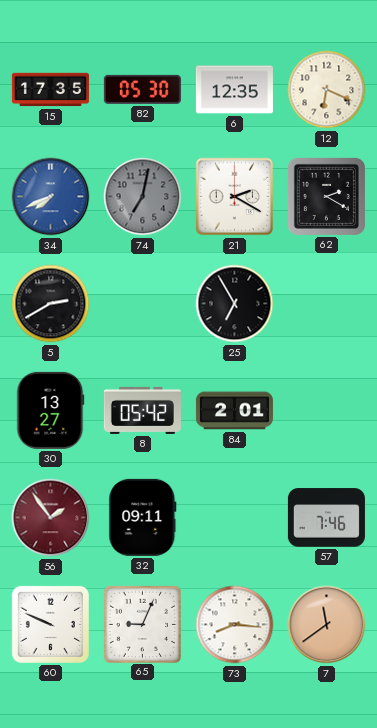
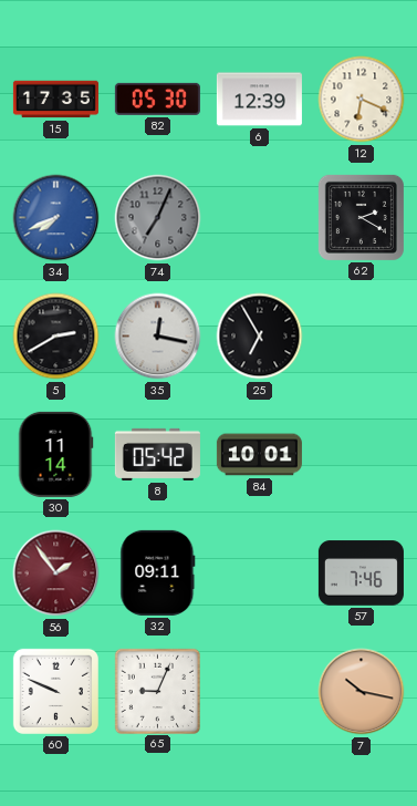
6: 12:35 -> 12:39
74: 7:02 -> 7:04
21: 2:20 -> none
35: none -> 12:17
30: 13:27 -> 11:14
84: 2:01 -> 10:01
73: 8:16 -> none
7: 11:39 -> 10:17
